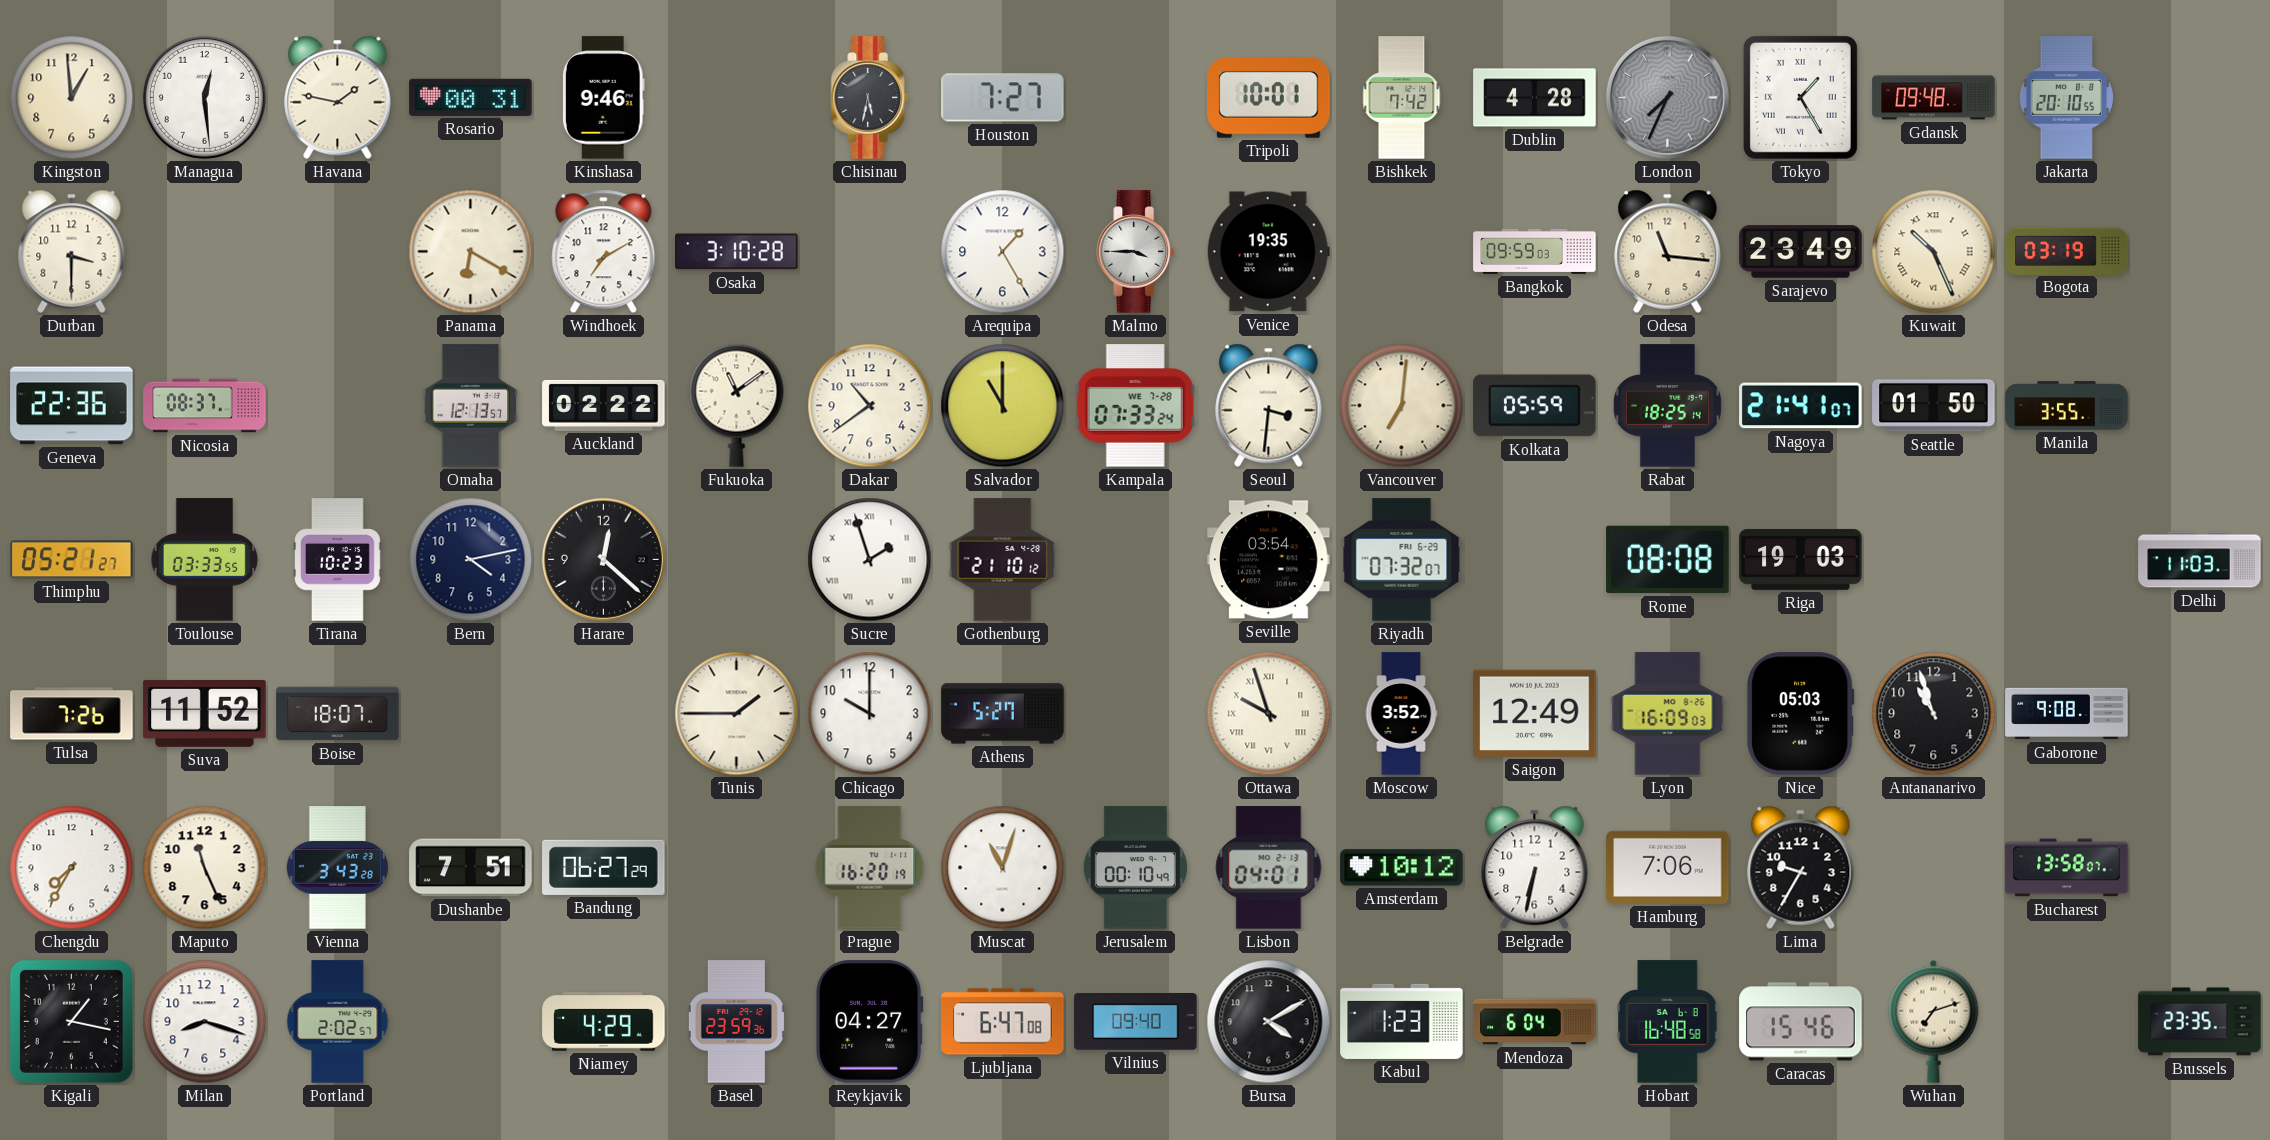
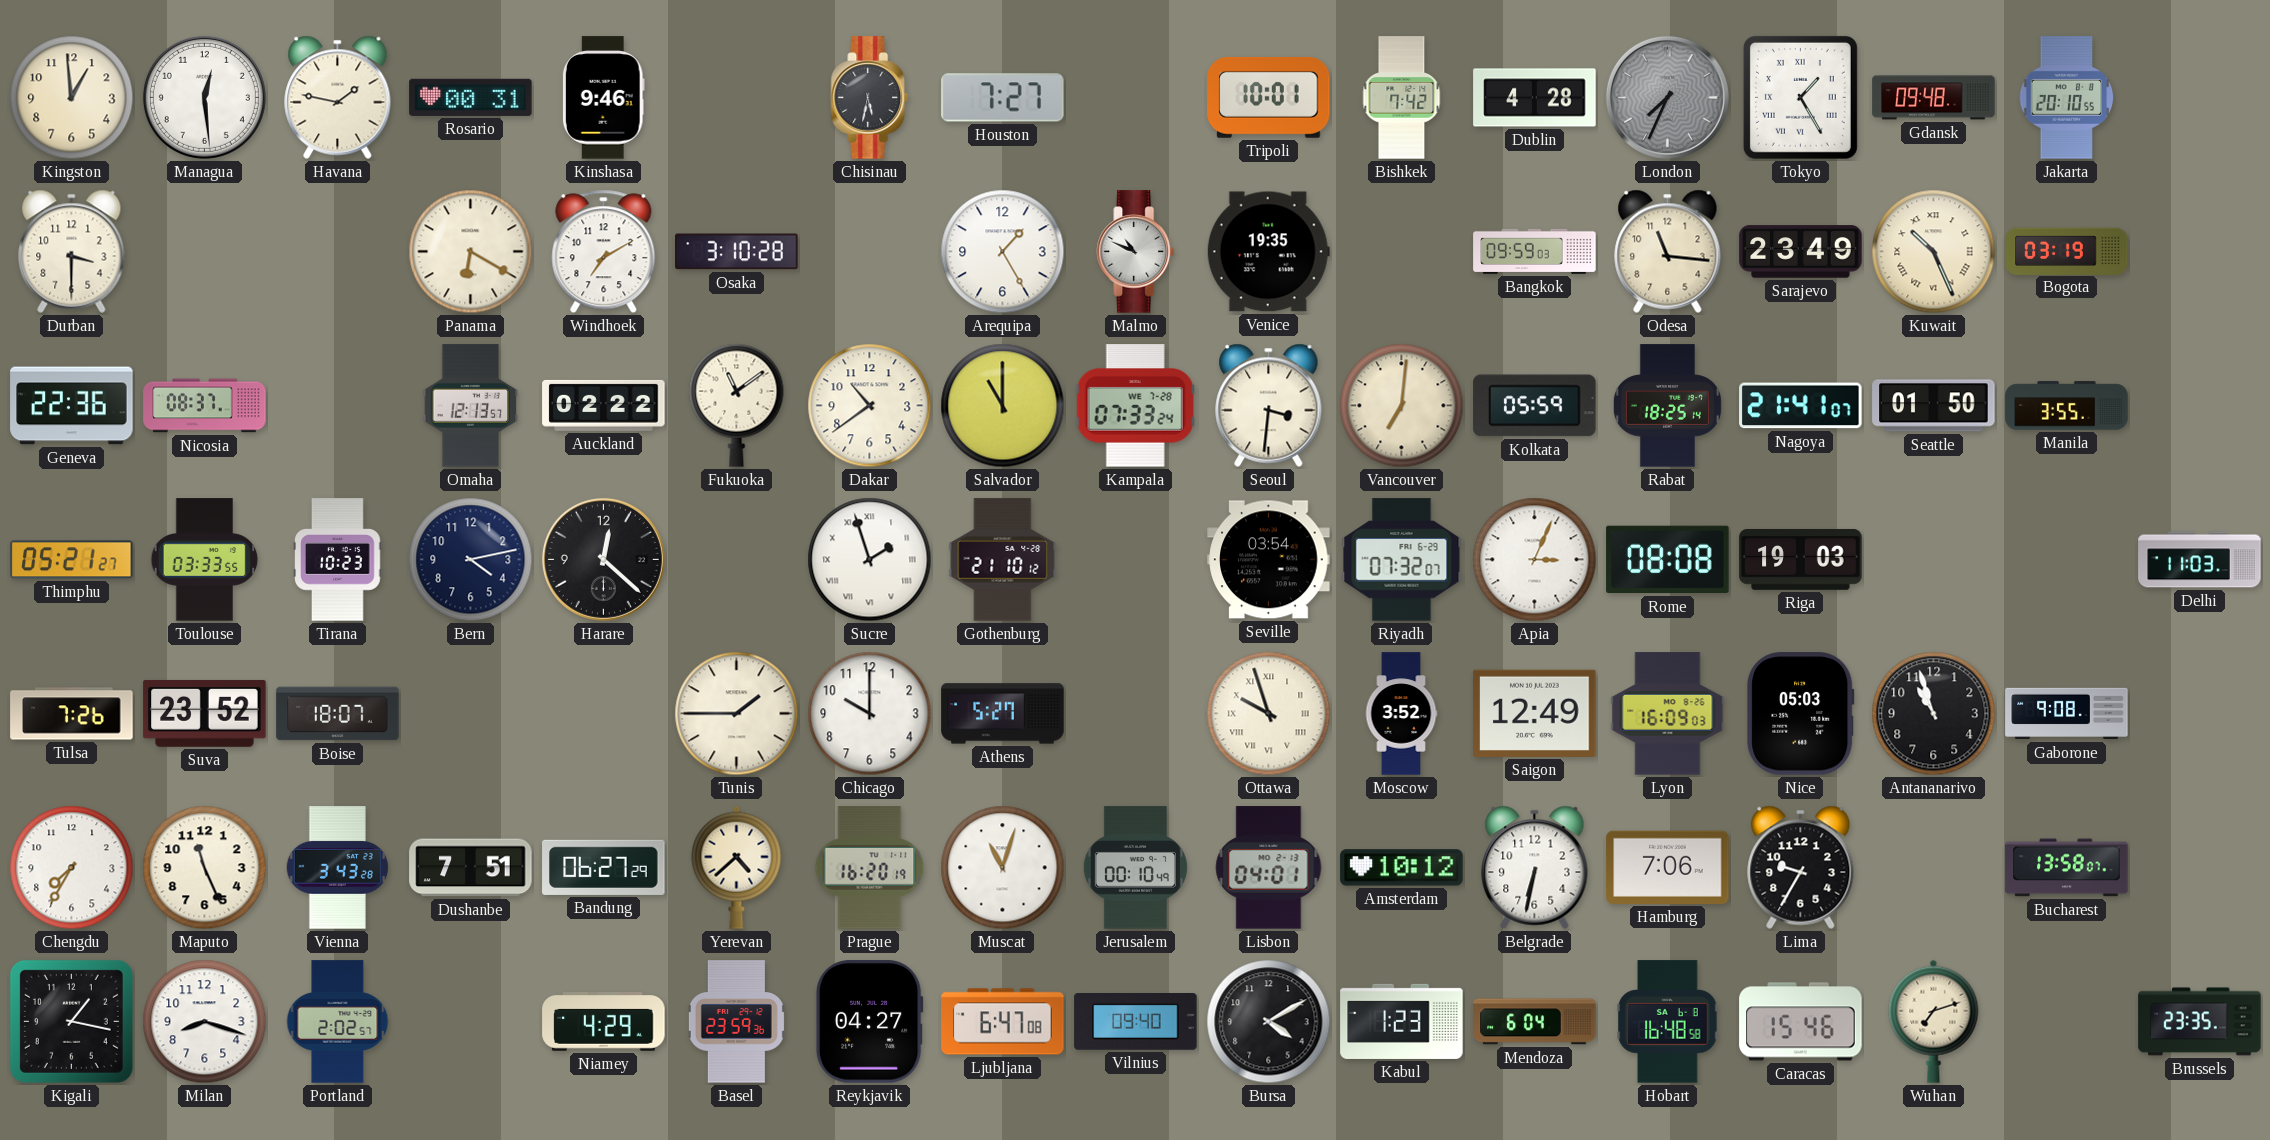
Malmo: 3:45 -> 10:49
Apia: none -> 3:04
Suva: 11:52 -> 23:52
Yerevan: none -> 4:38
